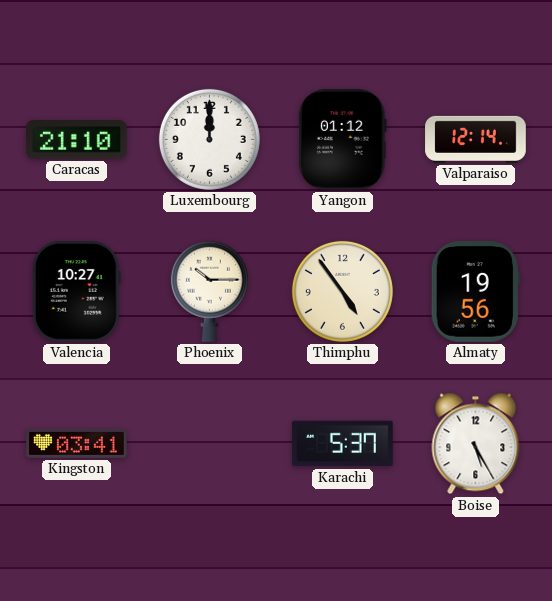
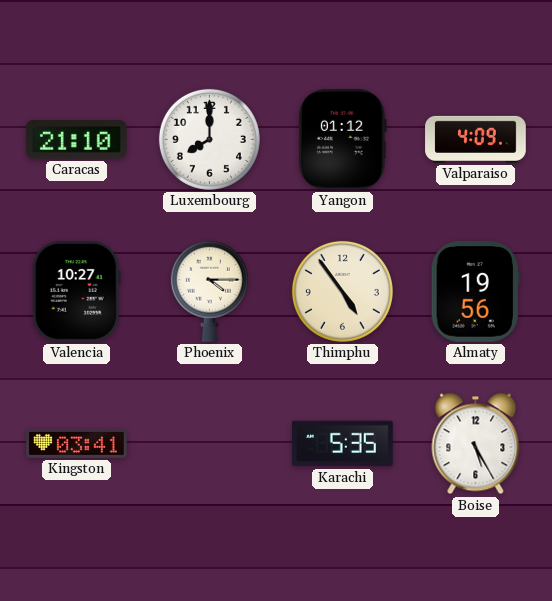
Luxembourg: 12:00 -> 8:00
Valparaiso: 12:14 -> 4:09
Phoenix: 10:15 -> 4:15
Karachi: 5:37 -> 5:35
